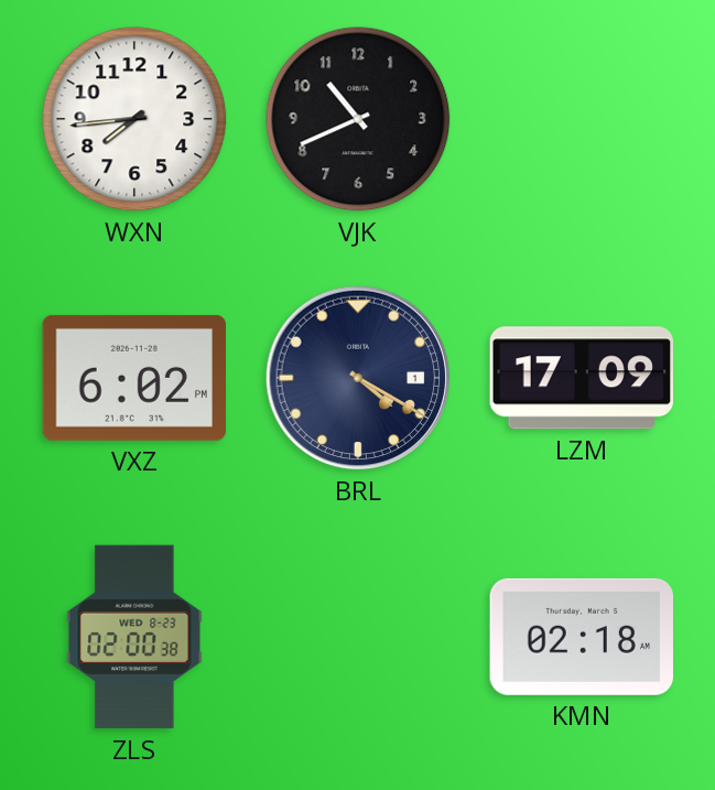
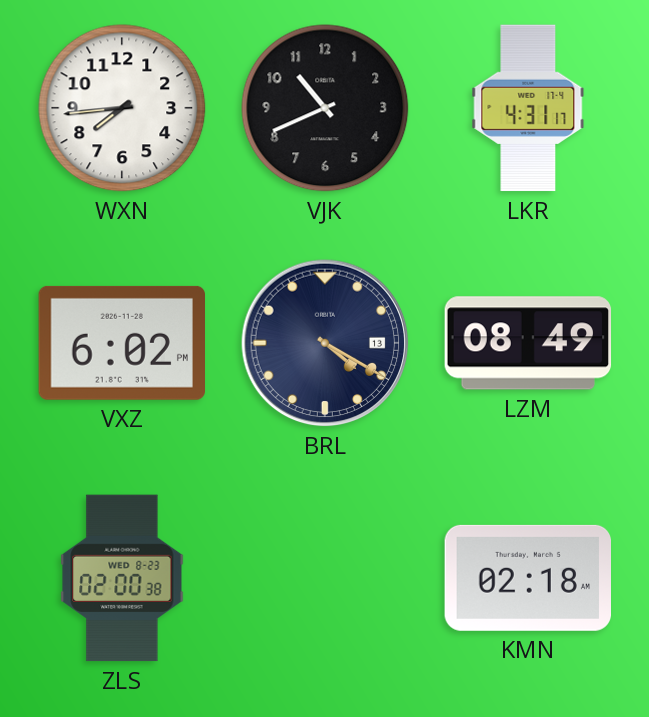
LKR: none -> 4:31
BRL date: 1 -> 13
LZM: 17:09 -> 08:49
